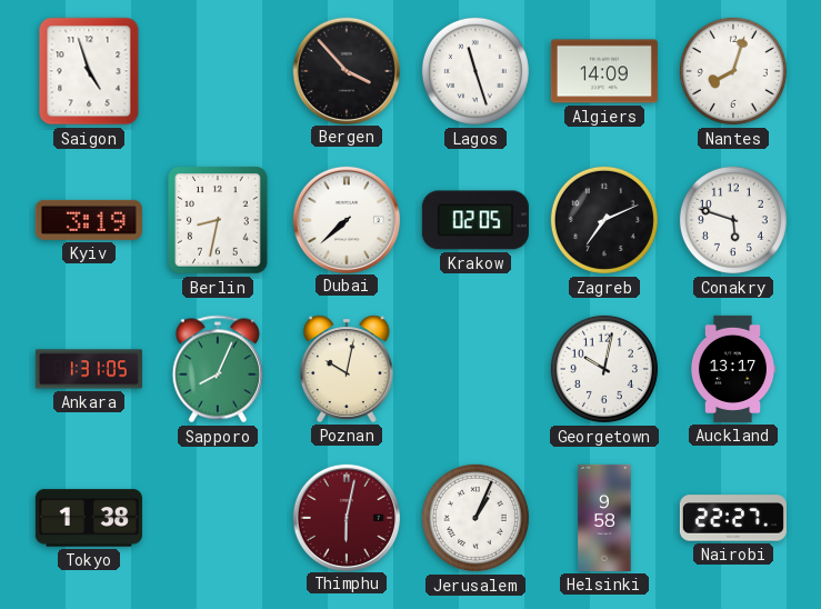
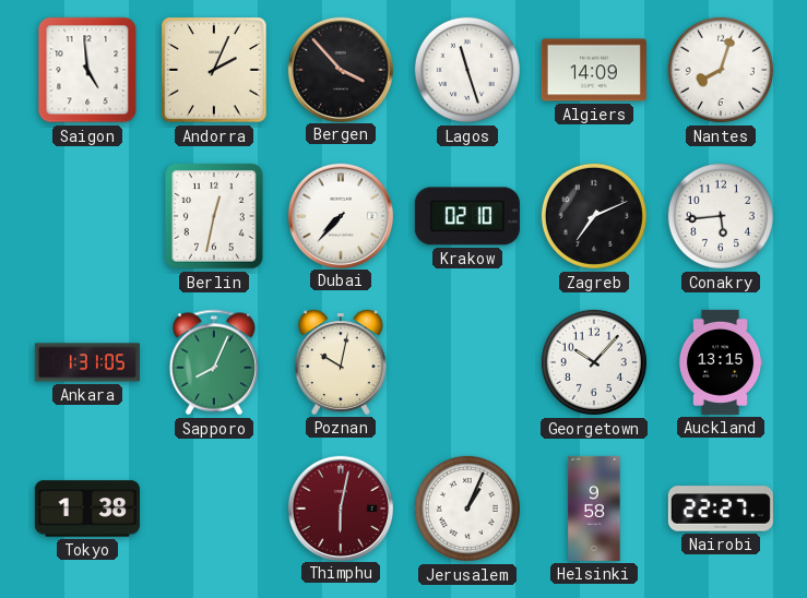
Saigon: 4:57 -> 4:59
Andorra: none -> 2:04
Kyiv: 3:19 -> none
Berlin: 8:32 -> 12:32
Dubai: 7:38 -> 7:37
Krakow: 02:05 -> 02:10
Conakry: 5:48 -> 5:44
Georgetown: 10:02 -> 10:07
Auckland: 13:17 -> 13:15
